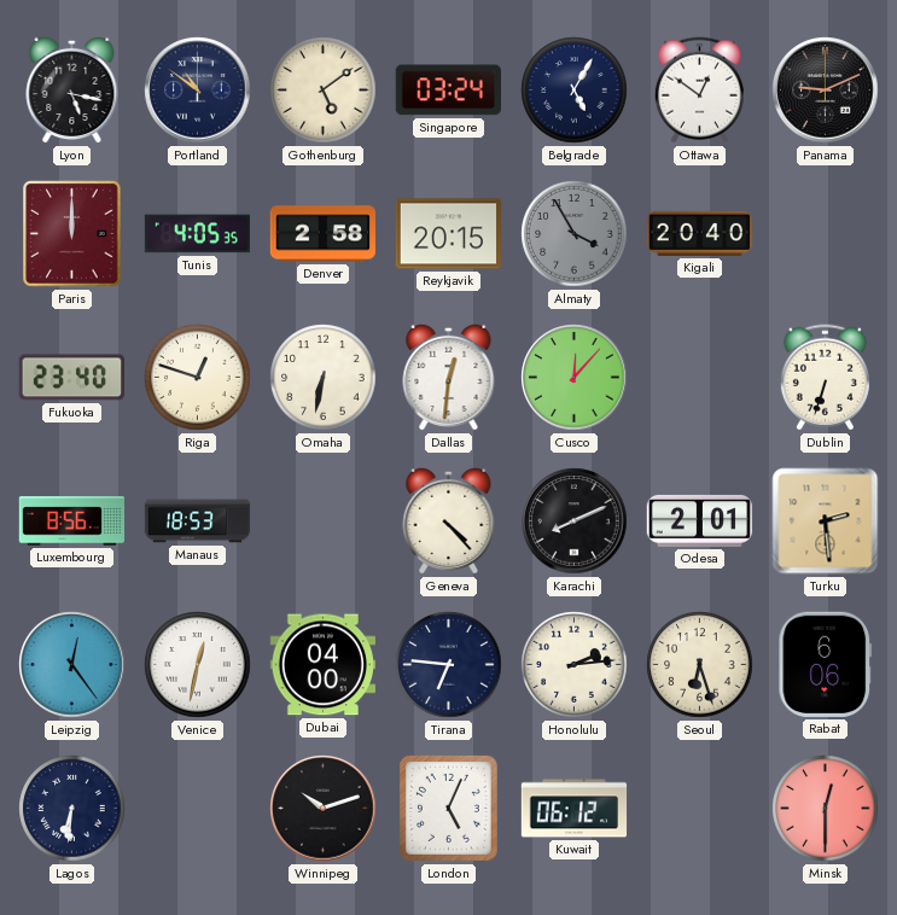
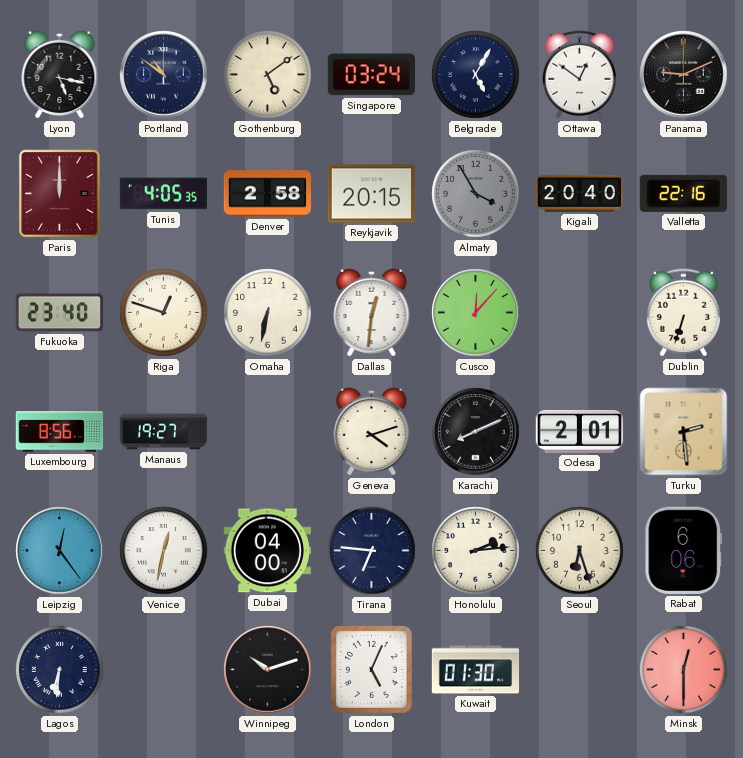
Valletta: none -> 22:16
Manaus: 18:53 -> 19:27
Geneva: 4:23 -> 4:12
Kuwait: 06:12 -> 01:30
